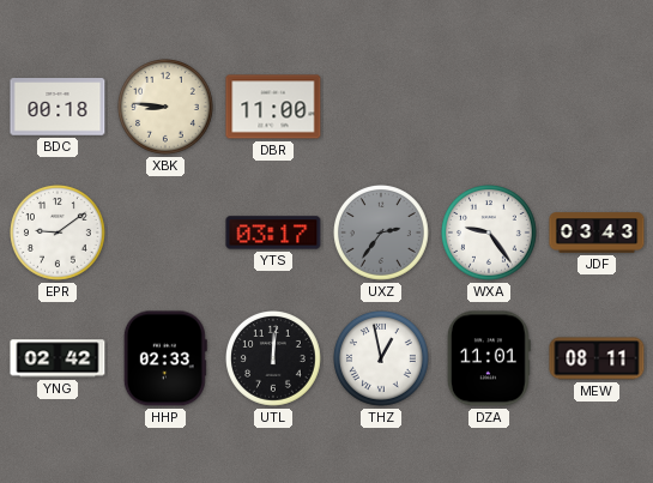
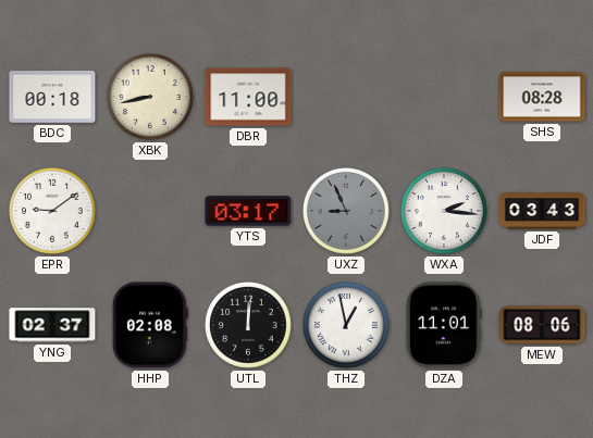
XBK: 8:46 -> 8:43
SHS: none -> 08:28
UXZ: 2:36 -> 8:56
WXA: 9:24 -> 2:16
YNG: 02:42 -> 02:37
HHP: 02:33 -> 02:08
MEW: 08:11 -> 08:06
